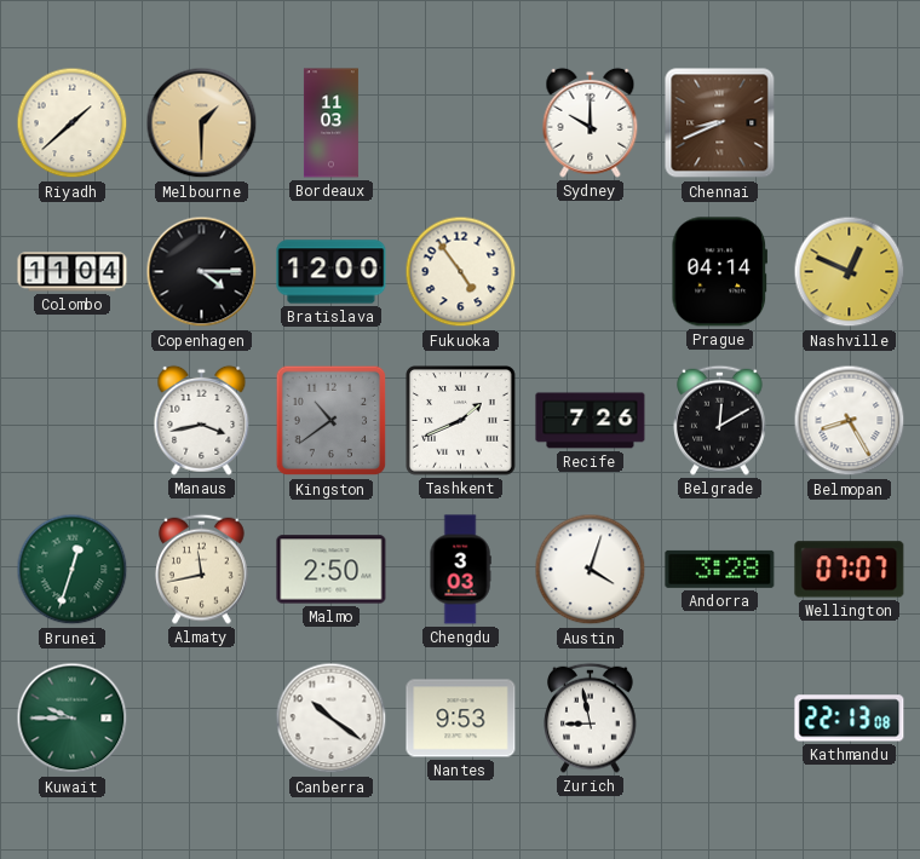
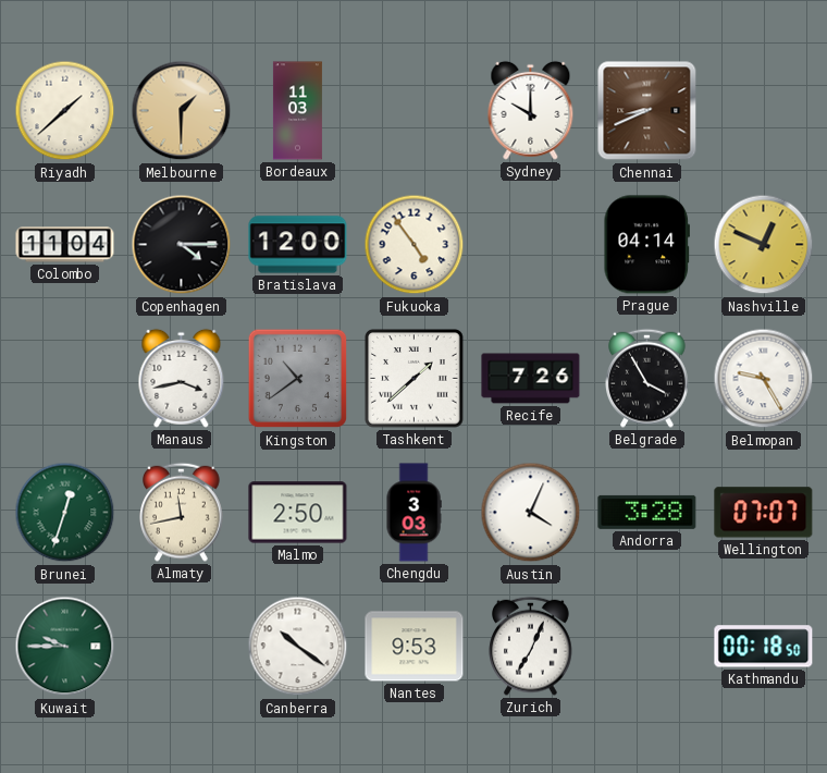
Tashkent: 1:41 -> 1:38
Belgrade: 12:10 -> 3:55
Belmopan: 8:25 -> 9:25
Austin: 4:03 -> 4:04
Zurich: 8:58 -> 7:04
Kathmandu: 22:13 -> 00:18
